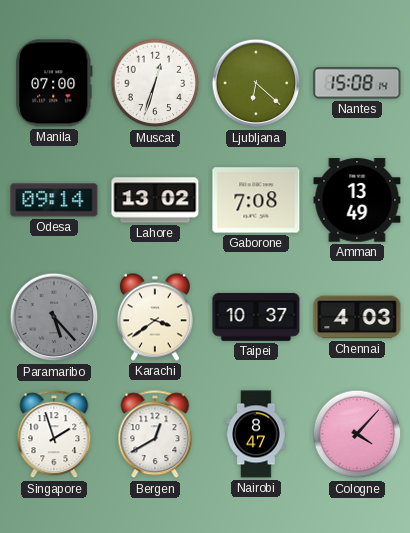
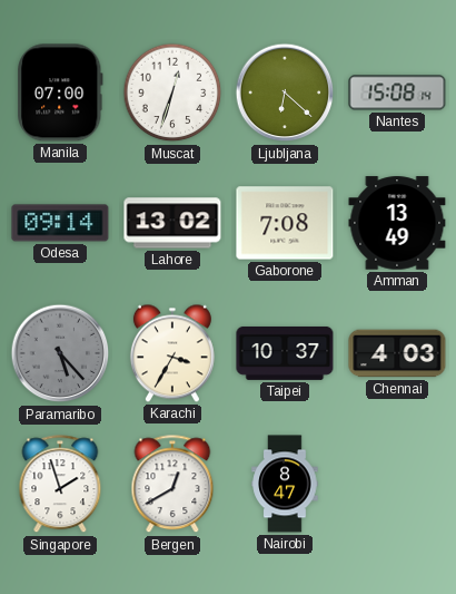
Karachi: 3:39 -> 3:35
Cologne: 4:07 -> none
